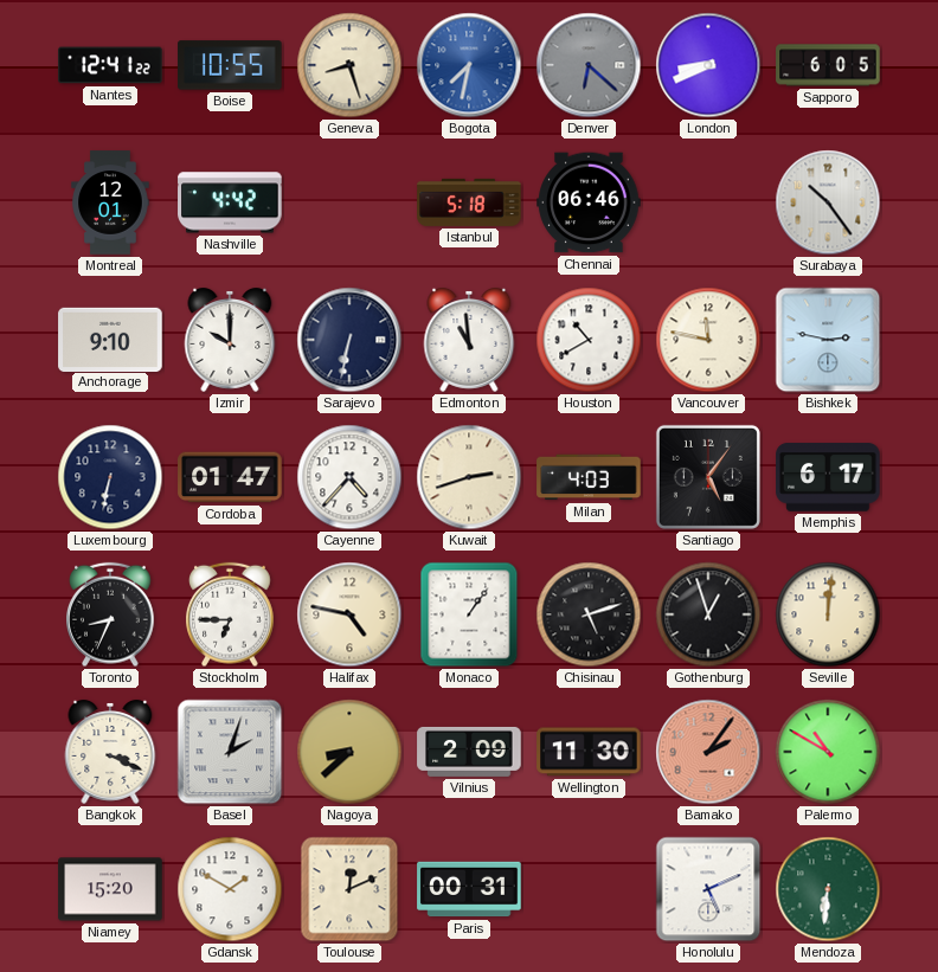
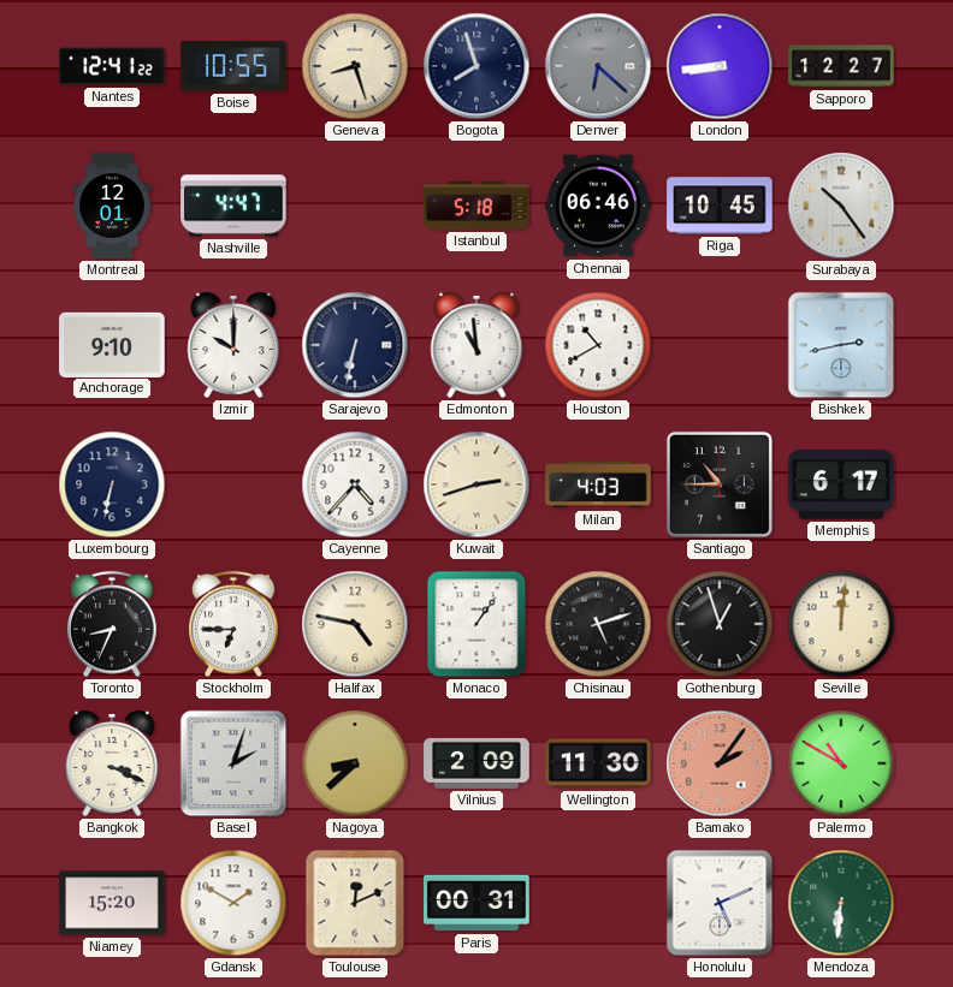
Bogota: 7:32 -> 7:57
Bogota dial: blue -> navy
London: 8:41 -> 8:44
Sapporo: 6:05 -> 12:27
Nashville: 4:42 -> 4:47
Riga: none -> 10:45
Vancouver: 11:47 -> none
Bishkek: 2:47 -> 2:43
Cordoba: 01:47 -> none
Santiago: 5:06 -> 10:45
